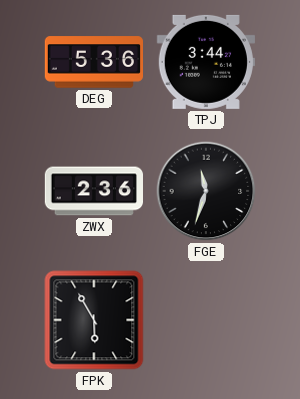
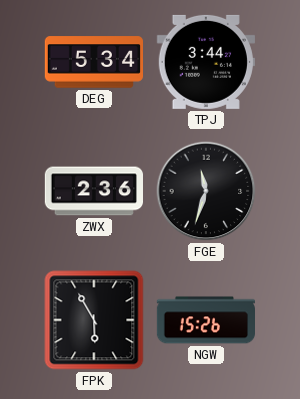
DEG: 5:36 -> 5:34
NGW: none -> 15:26
